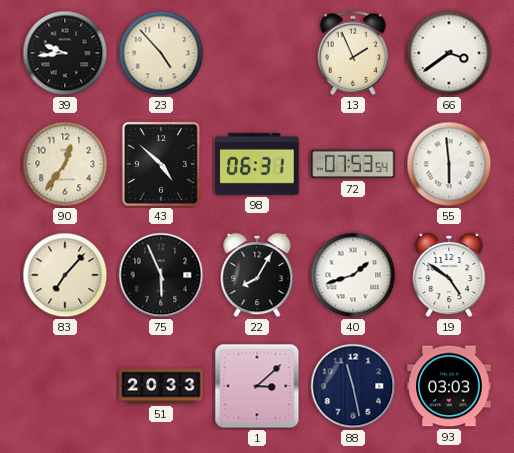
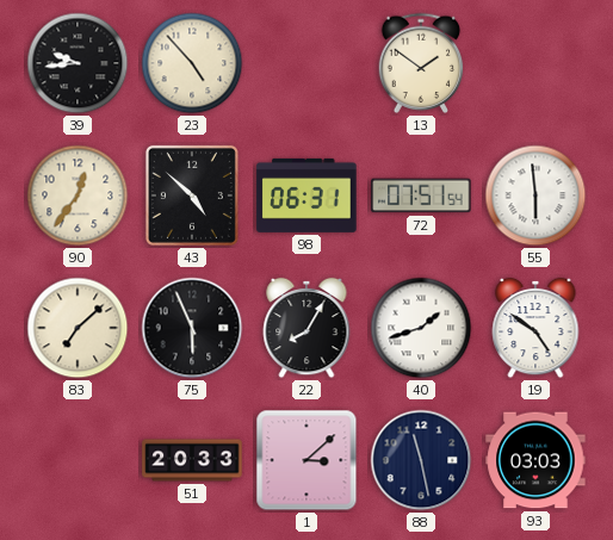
13: 1:56 -> 1:51
66: 3:39 -> none
72: 07:53 -> 07:51
83: 7:07 -> 7:08
